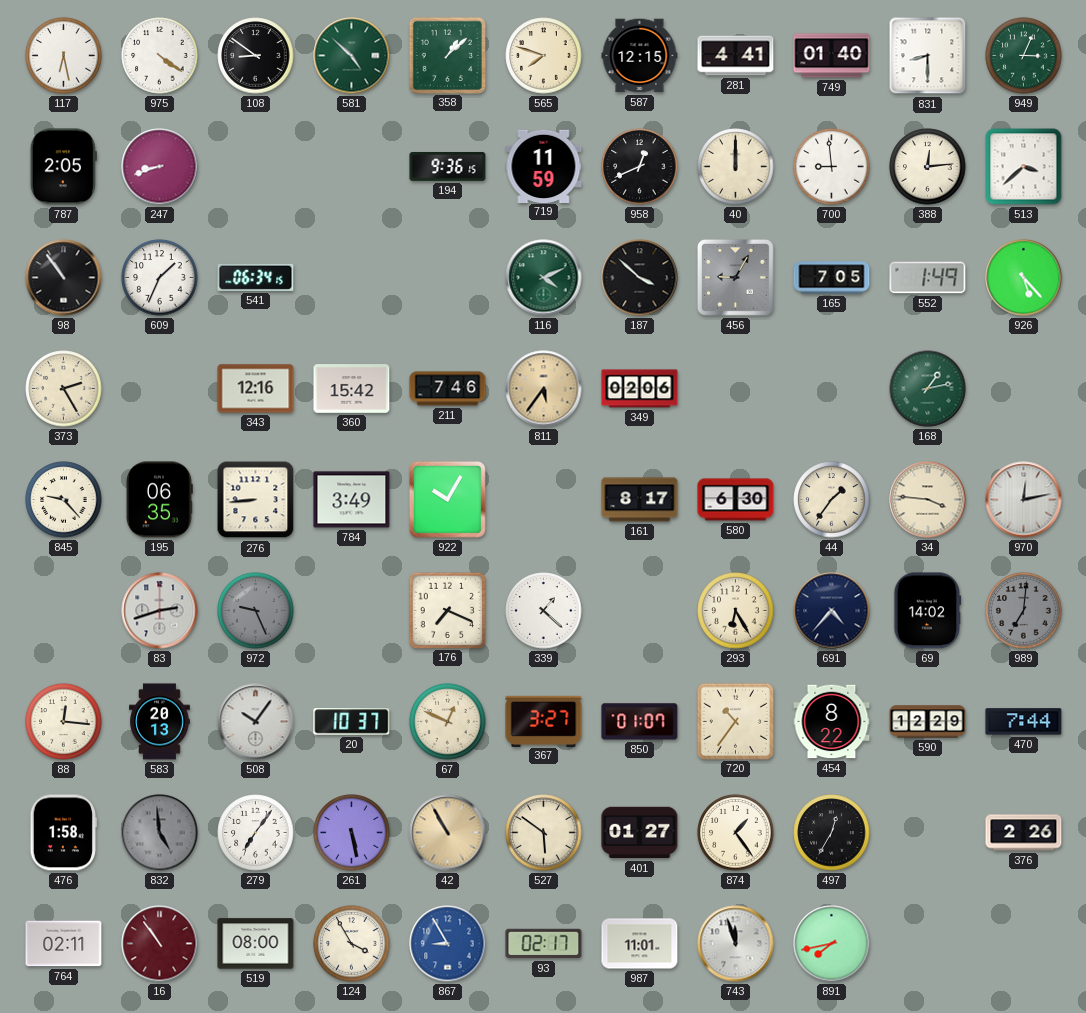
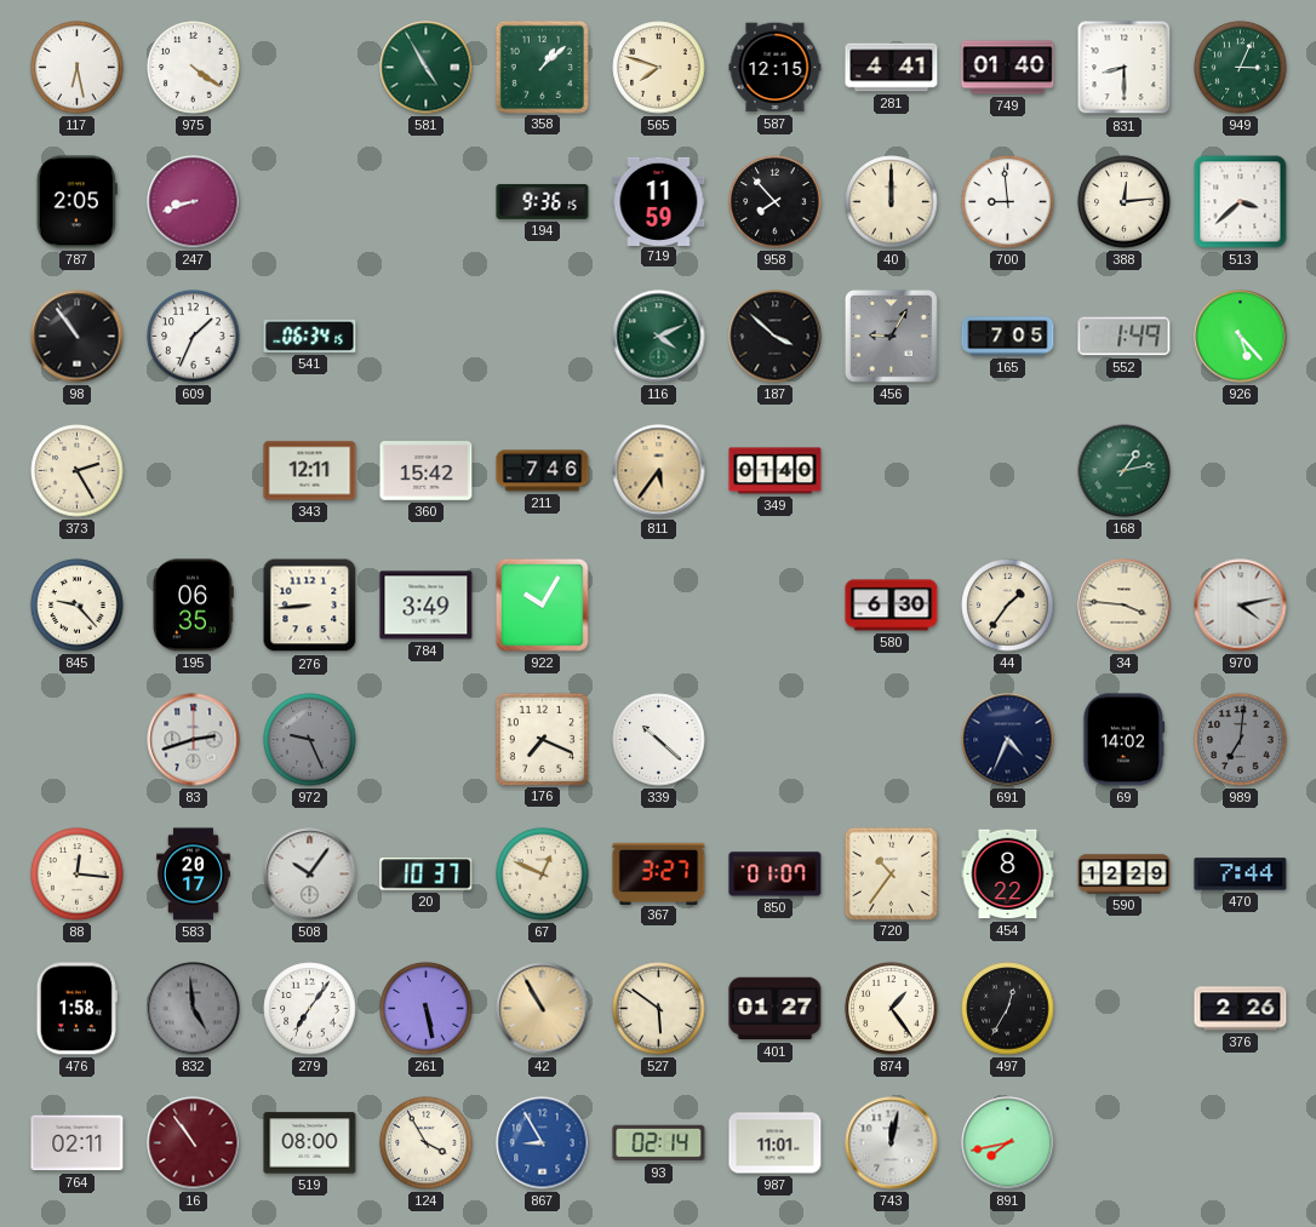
108: 8:51 -> none
581: 4:52 -> 4:55
958: 12:41 -> 7:53
343: 12:16 -> 12:11
349: 02:06 -> 01:40
161: 8:17 -> none
970: 12:13 -> 4:13
339: 1:22 -> 10:22
293: 6:25 -> none
691: 4:37 -> 4:34
583: 20:13 -> 20:17
93: 02:17 -> 02:14
743: 11:57 -> 12:02
